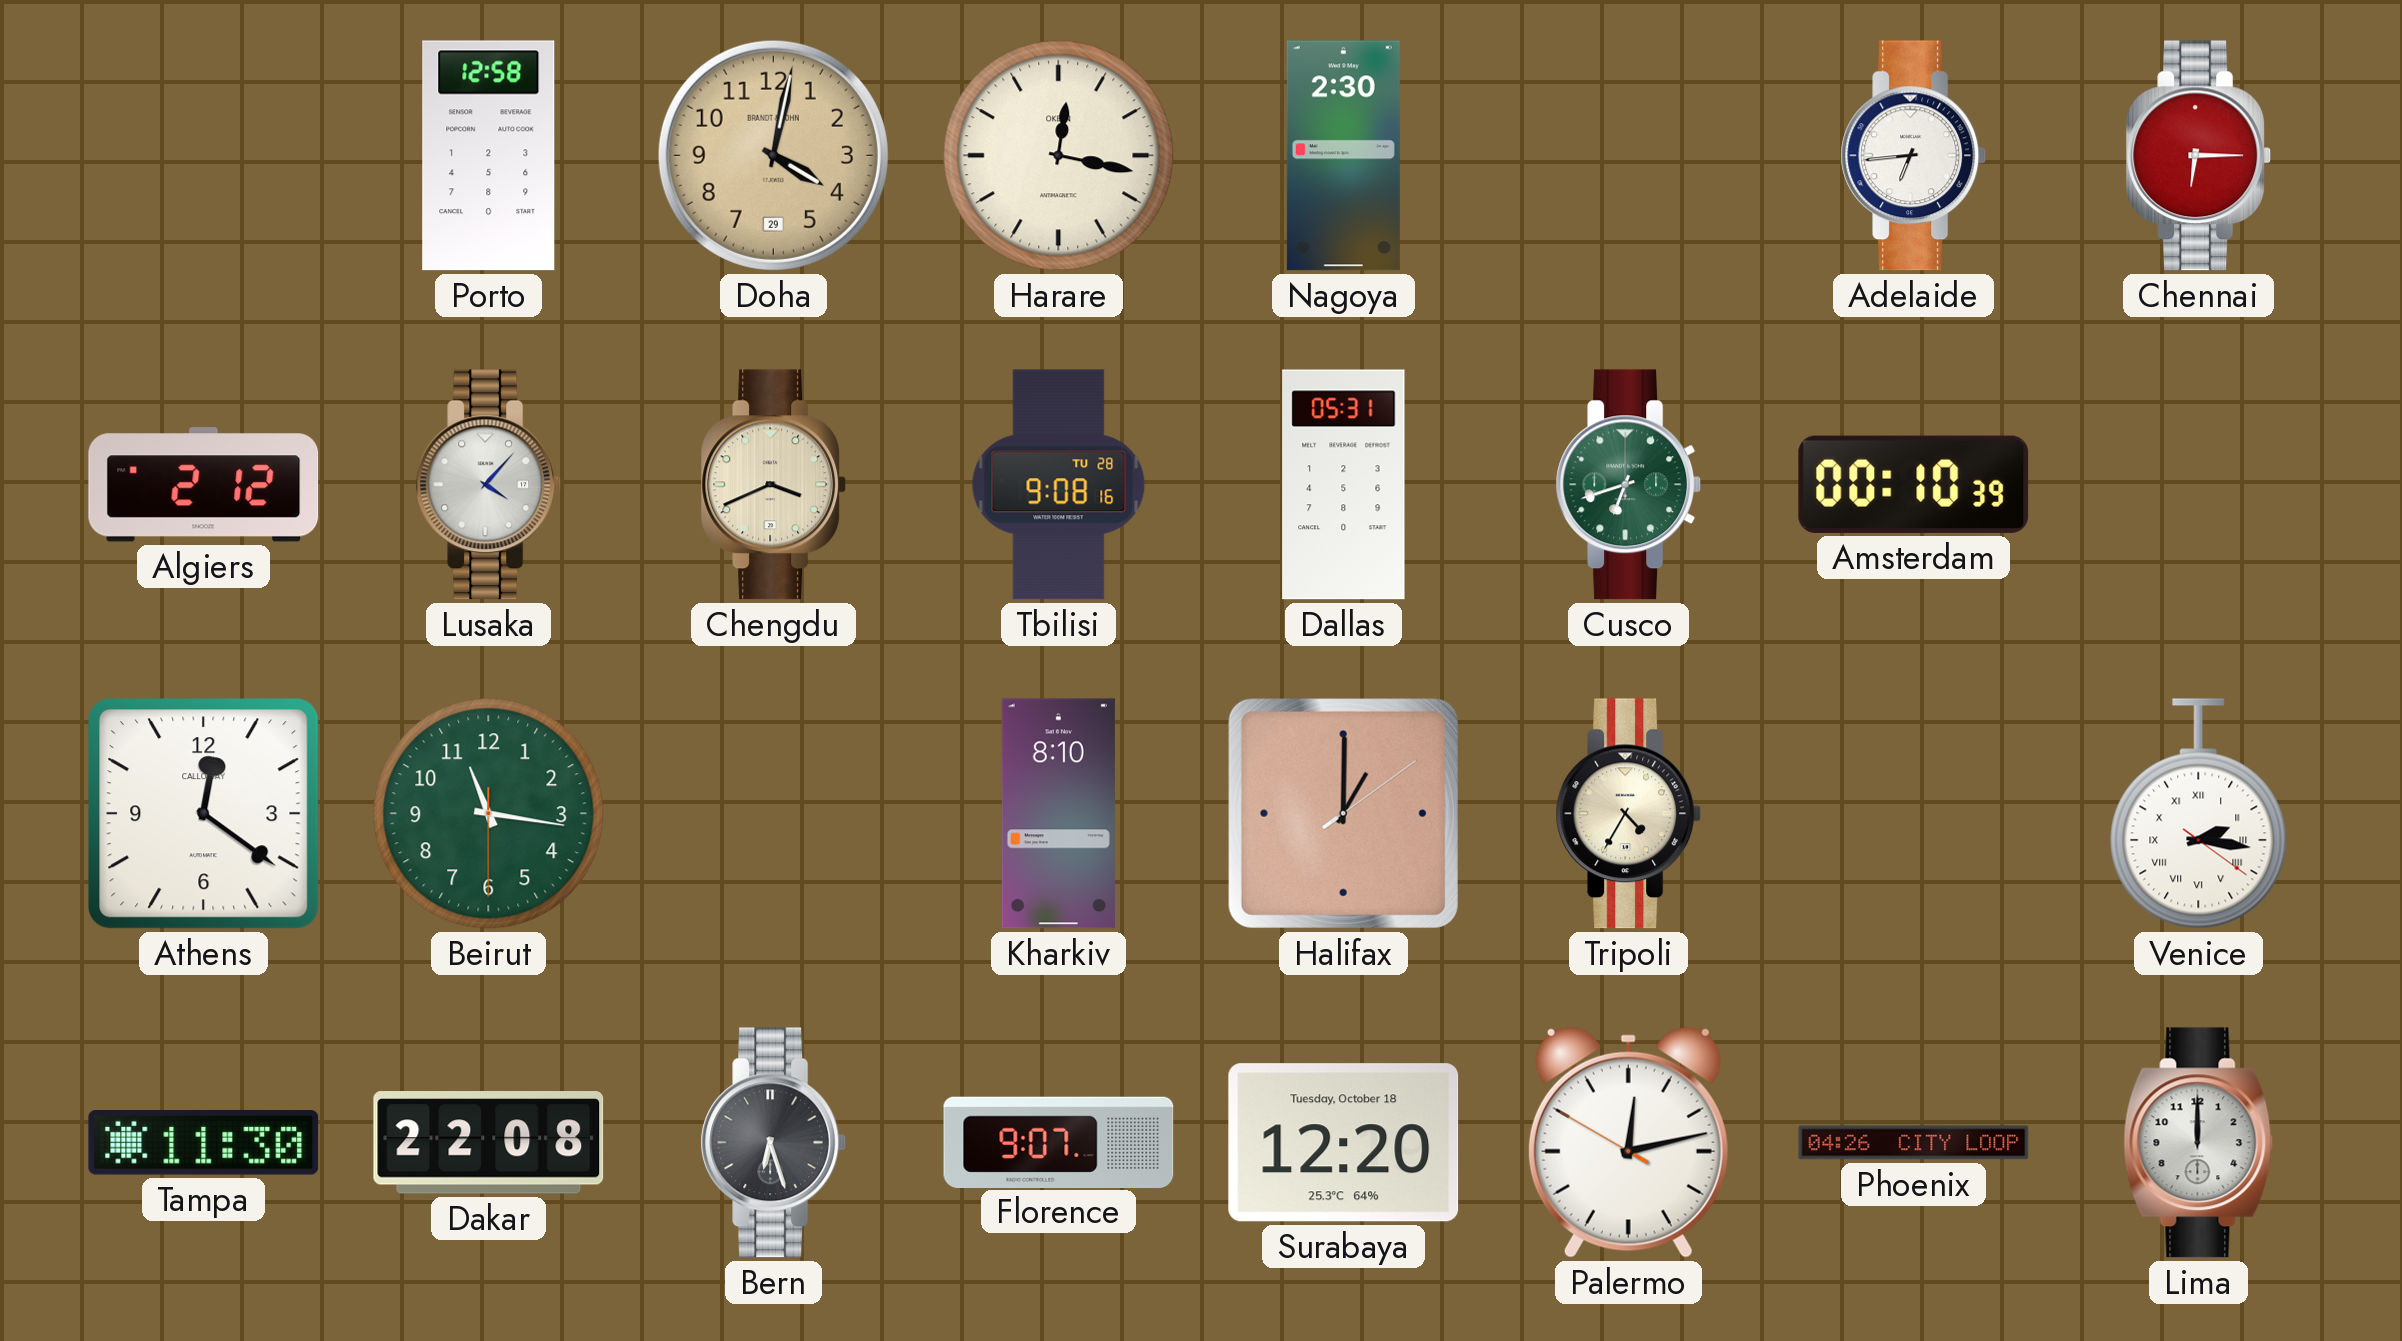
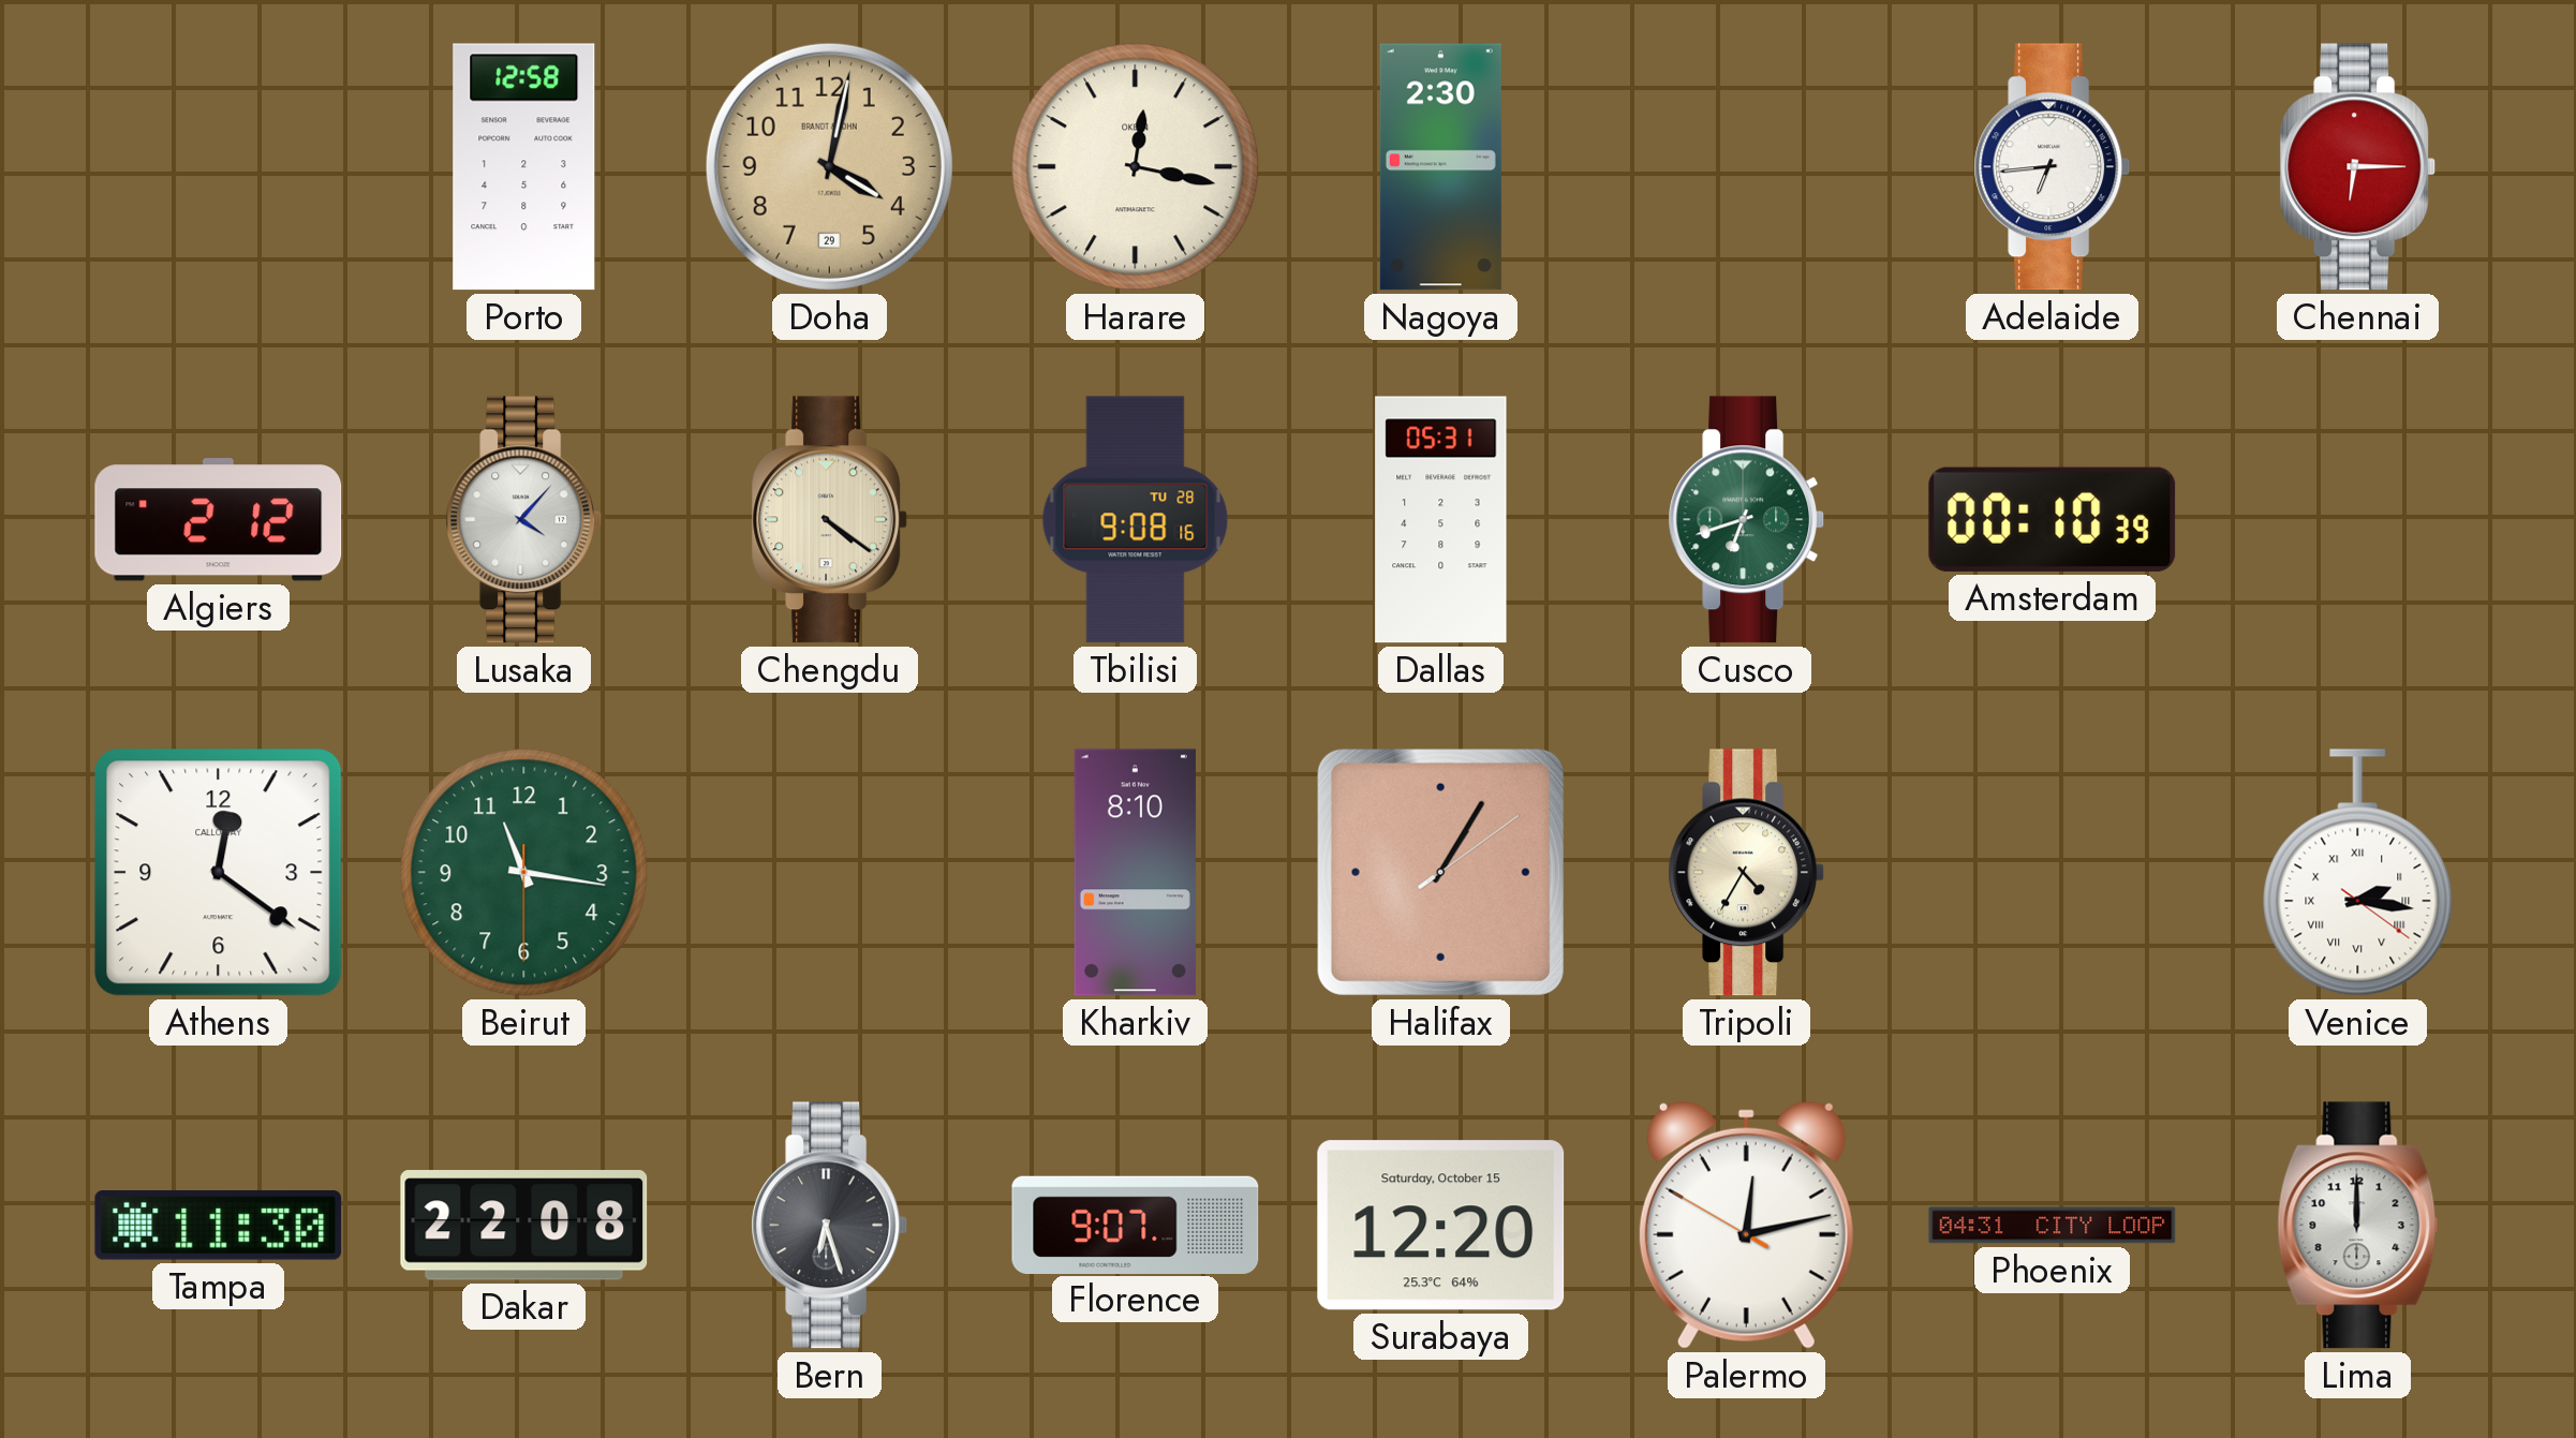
Chengdu: 3:41 -> 4:21
Halifax: 1:00 -> 1:05
Surabaya date: Tuesday, October 18 -> Saturday, October 15
Phoenix: 04:26 -> 04:31
